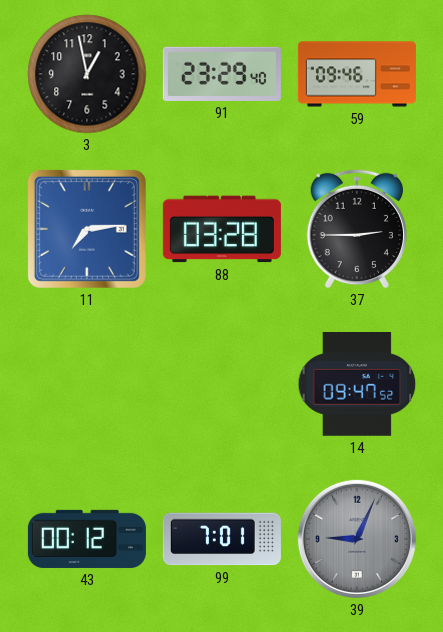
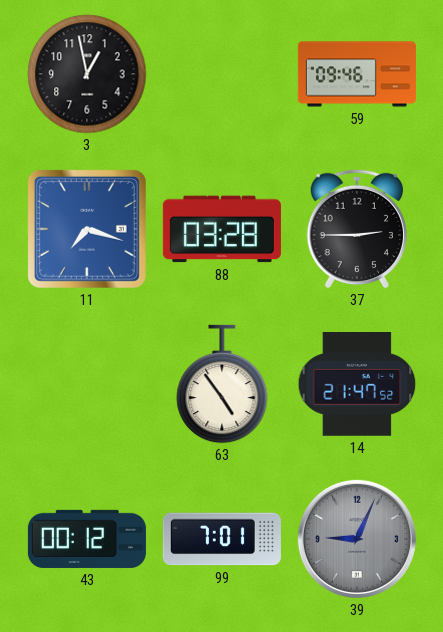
91: 23:29 -> none
11: 7:14 -> 7:18
63: none -> 4:54
14: 09:47 -> 21:47
